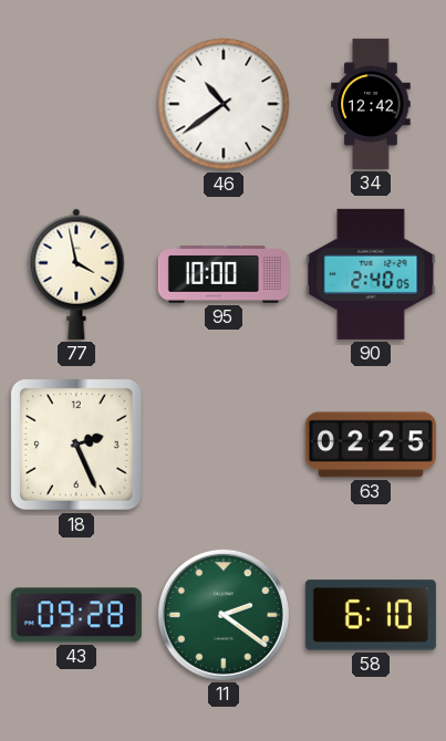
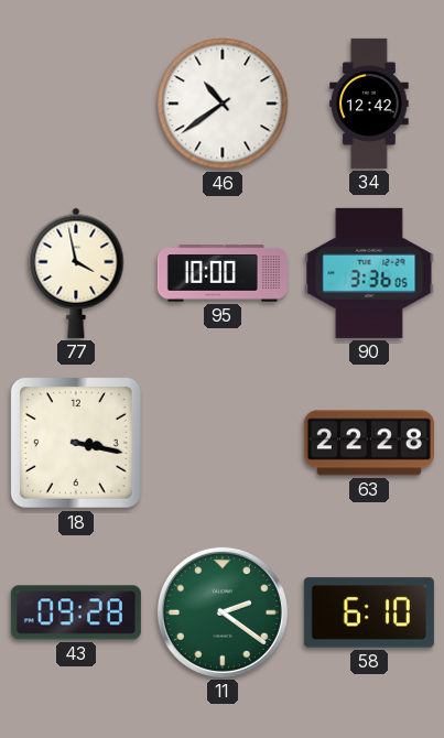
90: 2:40 -> 3:36
18: 2:26 -> 3:17
63: 02:25 -> 22:28
